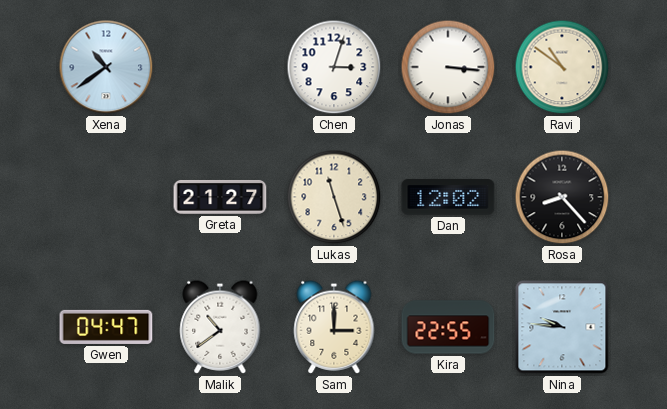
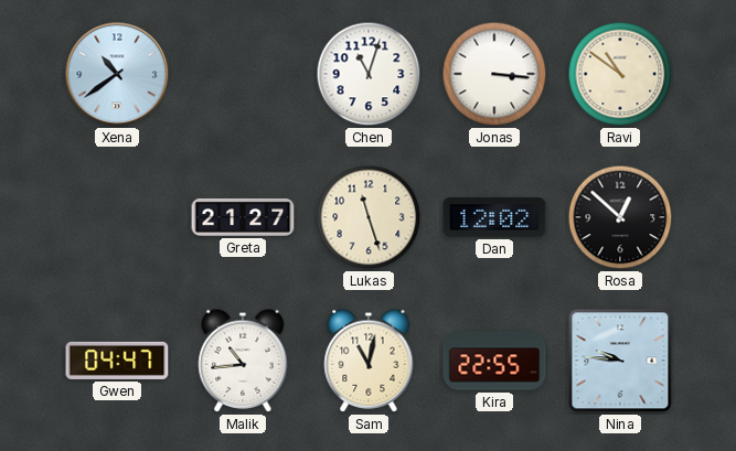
Chen: 3:03 -> 11:03
Rosa: 8:23 -> 12:52
Malik: 10:39 -> 10:44
Sam: 3:00 -> 11:02
